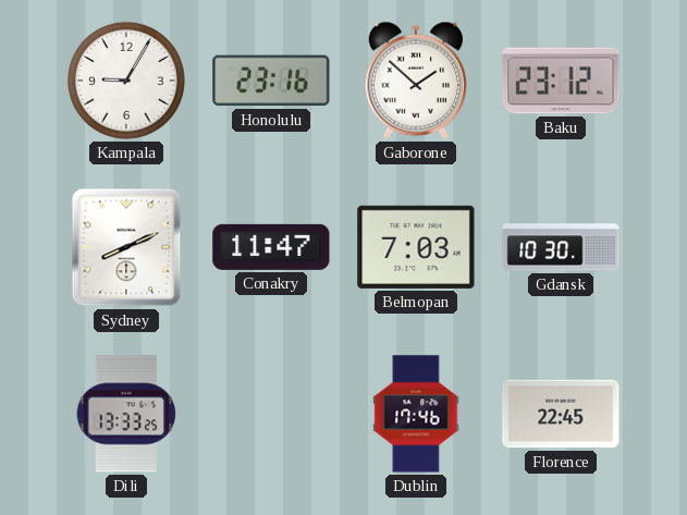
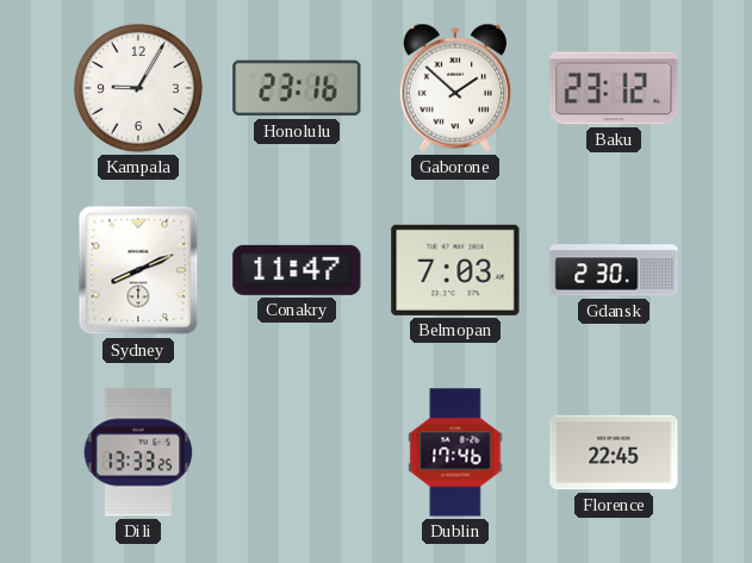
Gdansk: 10:30 -> 2:30
